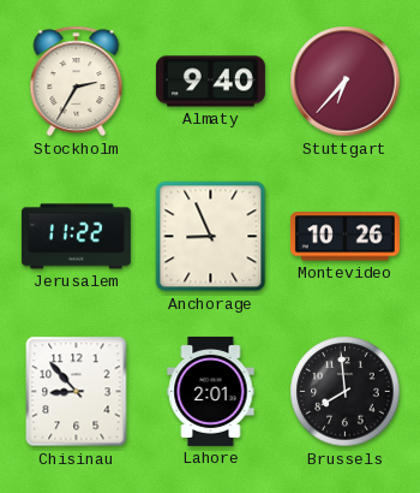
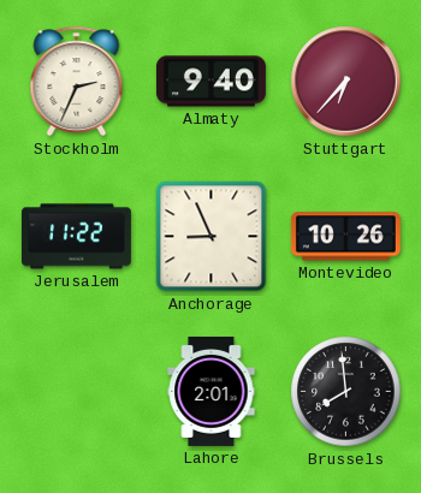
Stockholm: 2:35 -> 2:34
Chisinau: 8:53 -> none
